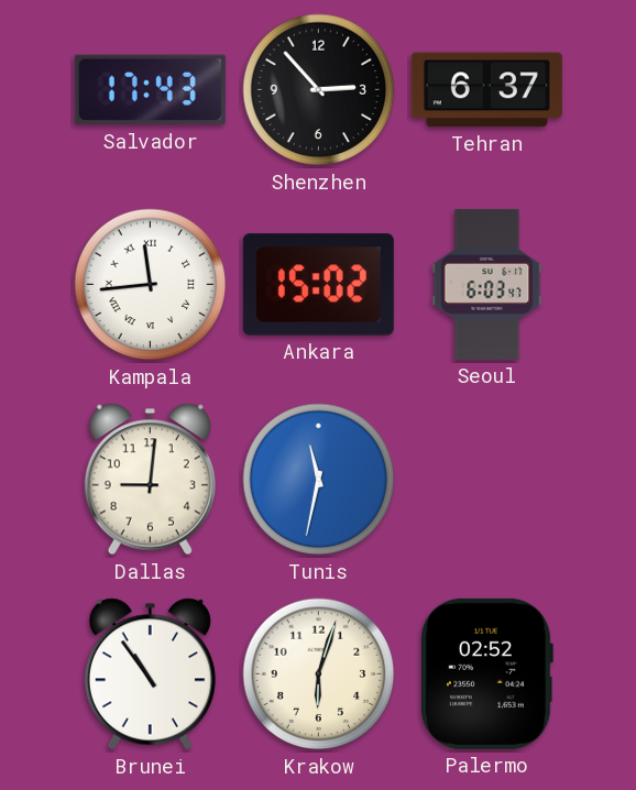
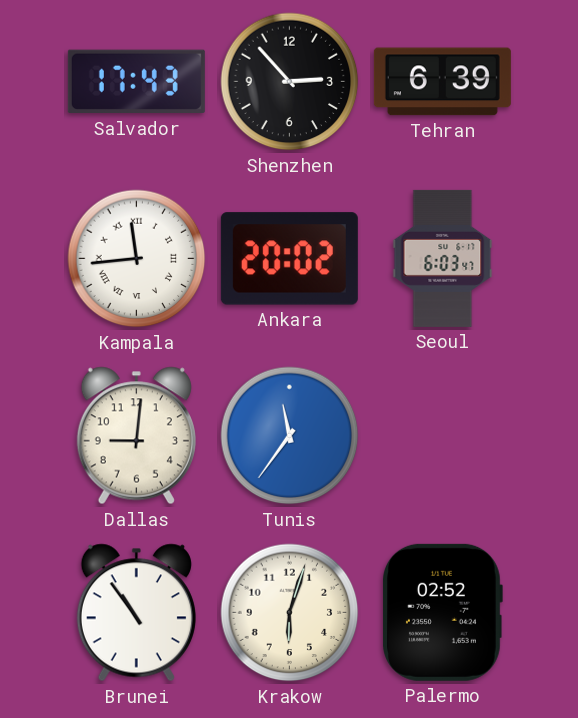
Tehran: 6:37 -> 6:39
Ankara: 15:02 -> 20:02
Tunis: 11:32 -> 11:36
